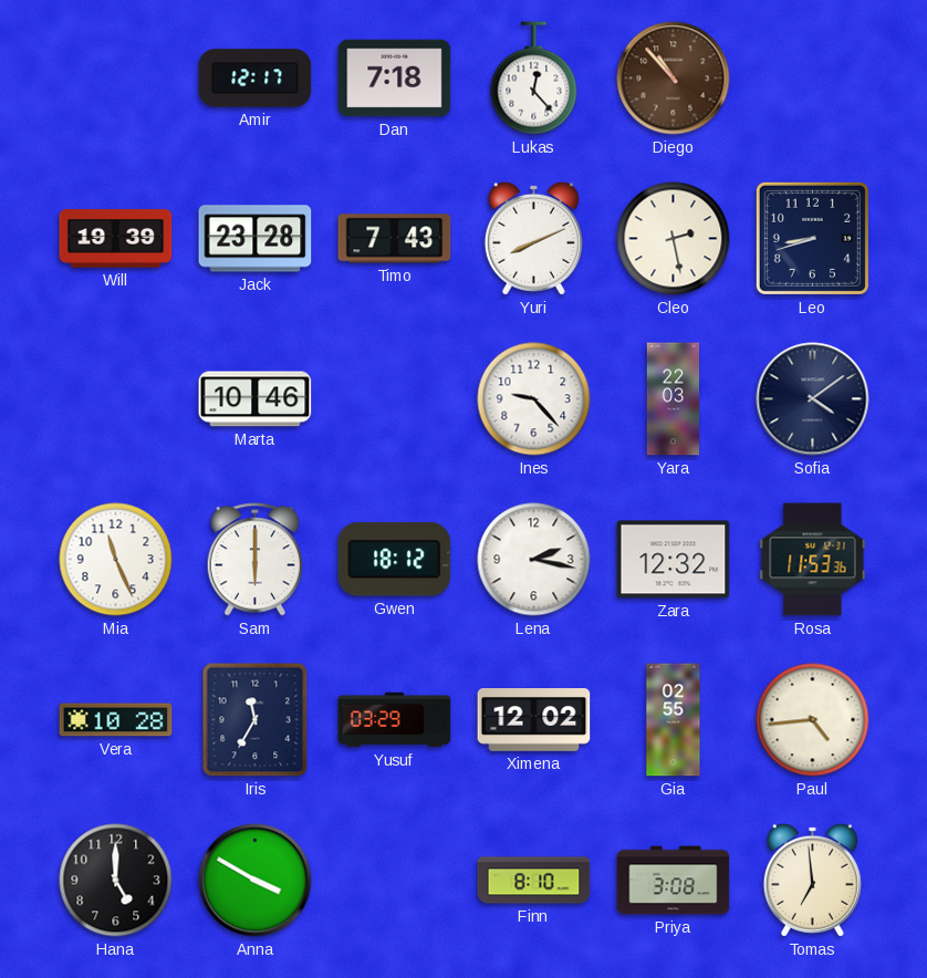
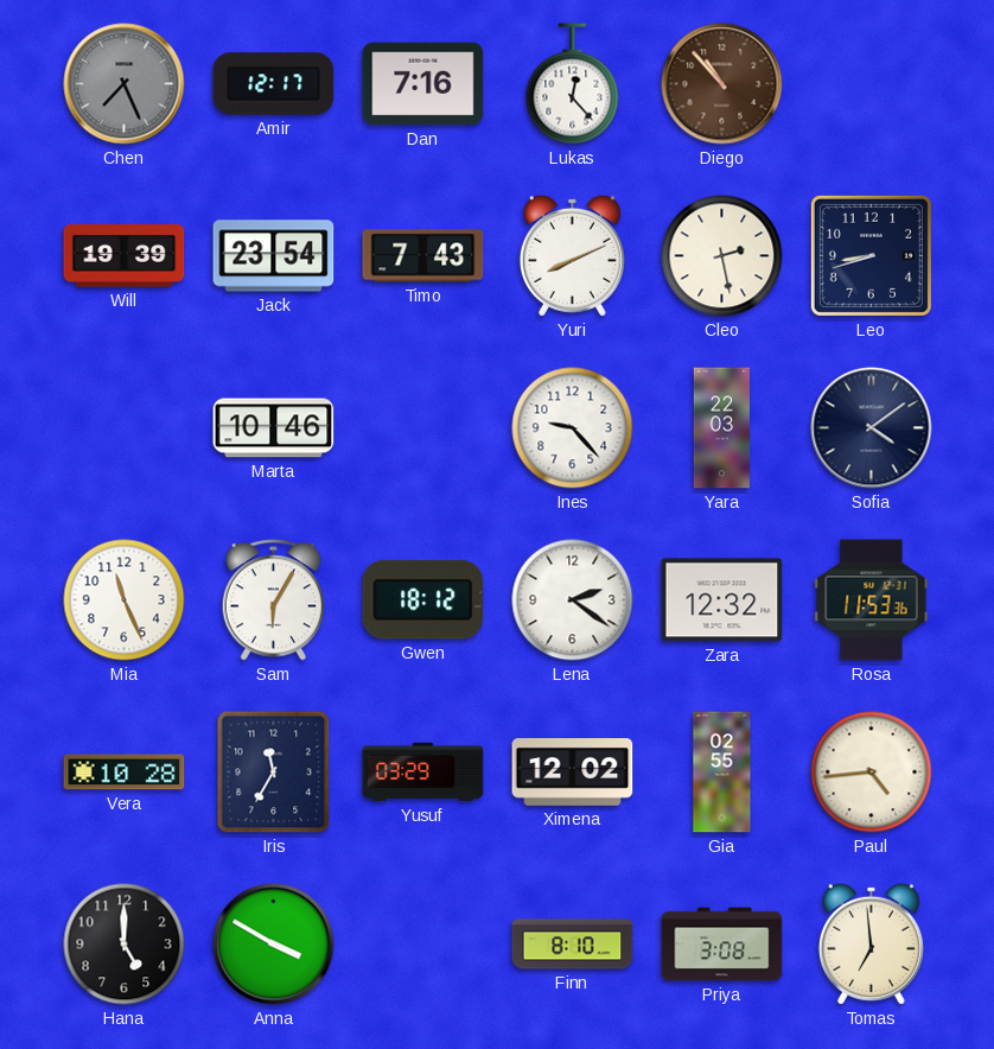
Chen: none -> 7:26
Dan: 7:18 -> 7:16
Jack: 23:28 -> 23:54
Sam: 6:00 -> 6:05
Lena: 2:17 -> 2:21
